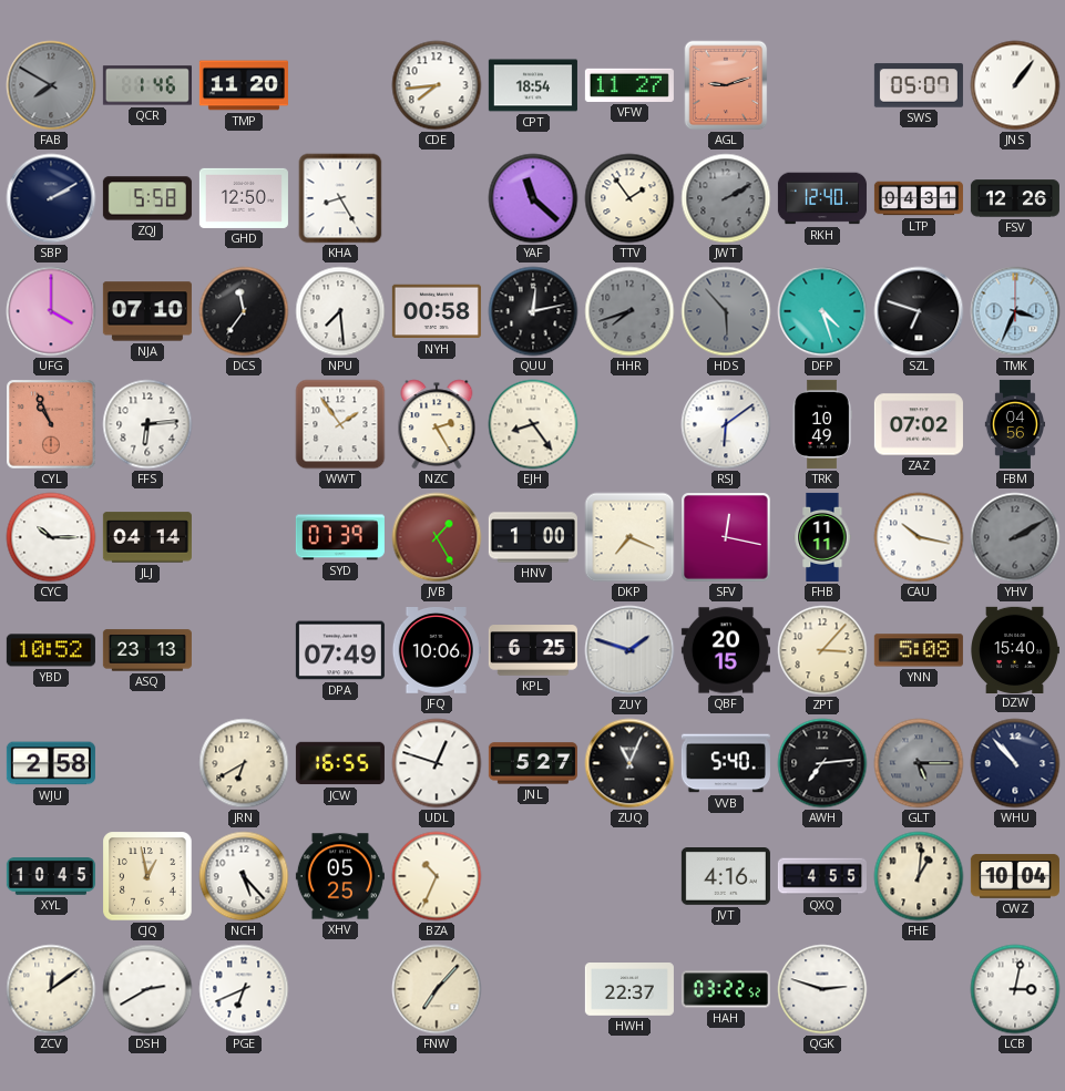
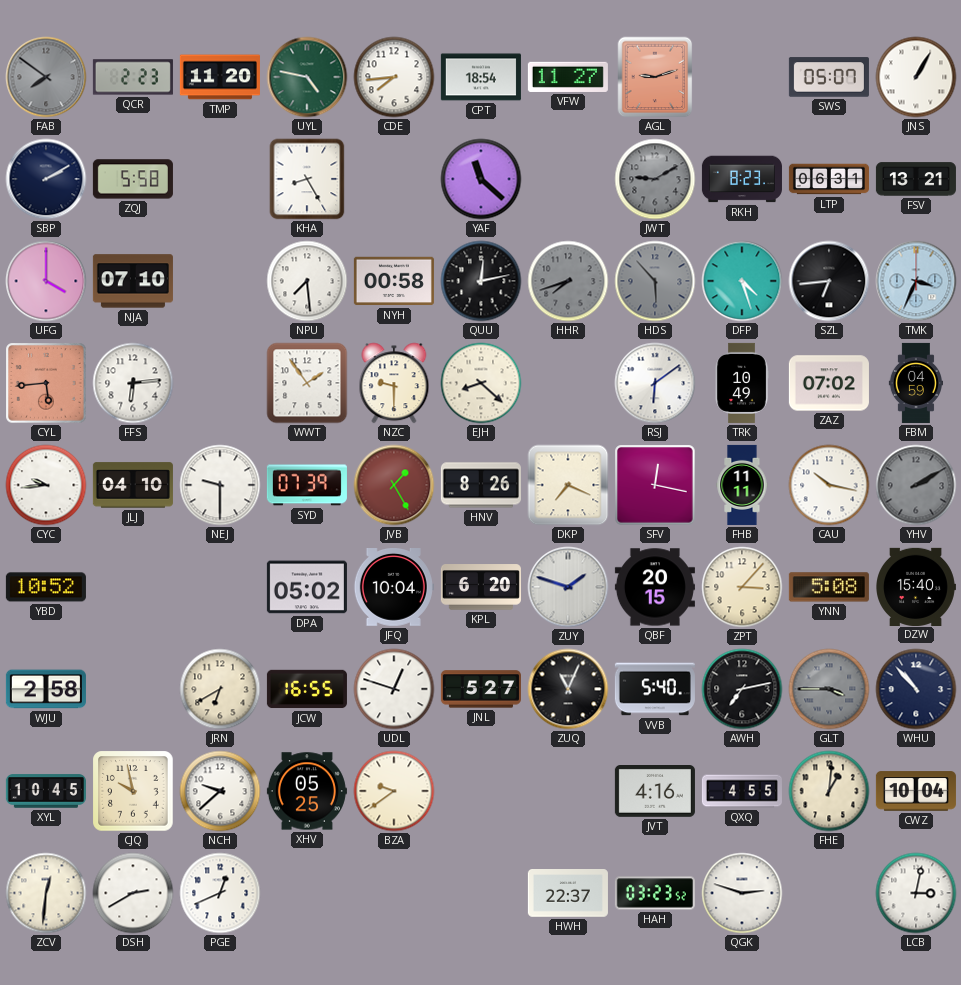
FAB: 7:50 -> 7:51
QCR: 1:46 -> 2:23
UYL: none -> 4:47
JNS: 1:06 -> 1:05
GHD: 12:50 -> none
TTV: 1:54 -> none
JWT: 2:10 -> 9:10
RKH: 12:40 -> 8:23
LTP: 04:31 -> 06:31
FSV: 12:26 -> 13:21
DCS: 11:36 -> none
SZL: 6:48 -> 6:44
CYL: 10:56 -> 5:44
NZC: 2:25 -> 9:30
EJH: 8:24 -> 8:22
FBM: 04:56 -> 04:59
CYC: 10:15 -> 9:44
JLJ: 04:14 -> 04:10
NEJ: none -> 9:30
HNV: 1:00 -> 8:26
ASQ: 23:13 -> none
DPA: 07:49 -> 05:02
JFQ: 10:06 -> 10:04
KPL: 6:25 -> 6:20
AWH: 7:14 -> 7:13
GLT: 5:15 -> 3:45
CJQ: 12:58 -> 9:58
NCH: 5:23 -> 9:38
BZA: 10:34 -> 9:39
ZCV: 12:09 -> 12:31
PGE: 6:41 -> 12:41
FNW: 7:07 -> none
HAH: 03:22 -> 03:23
